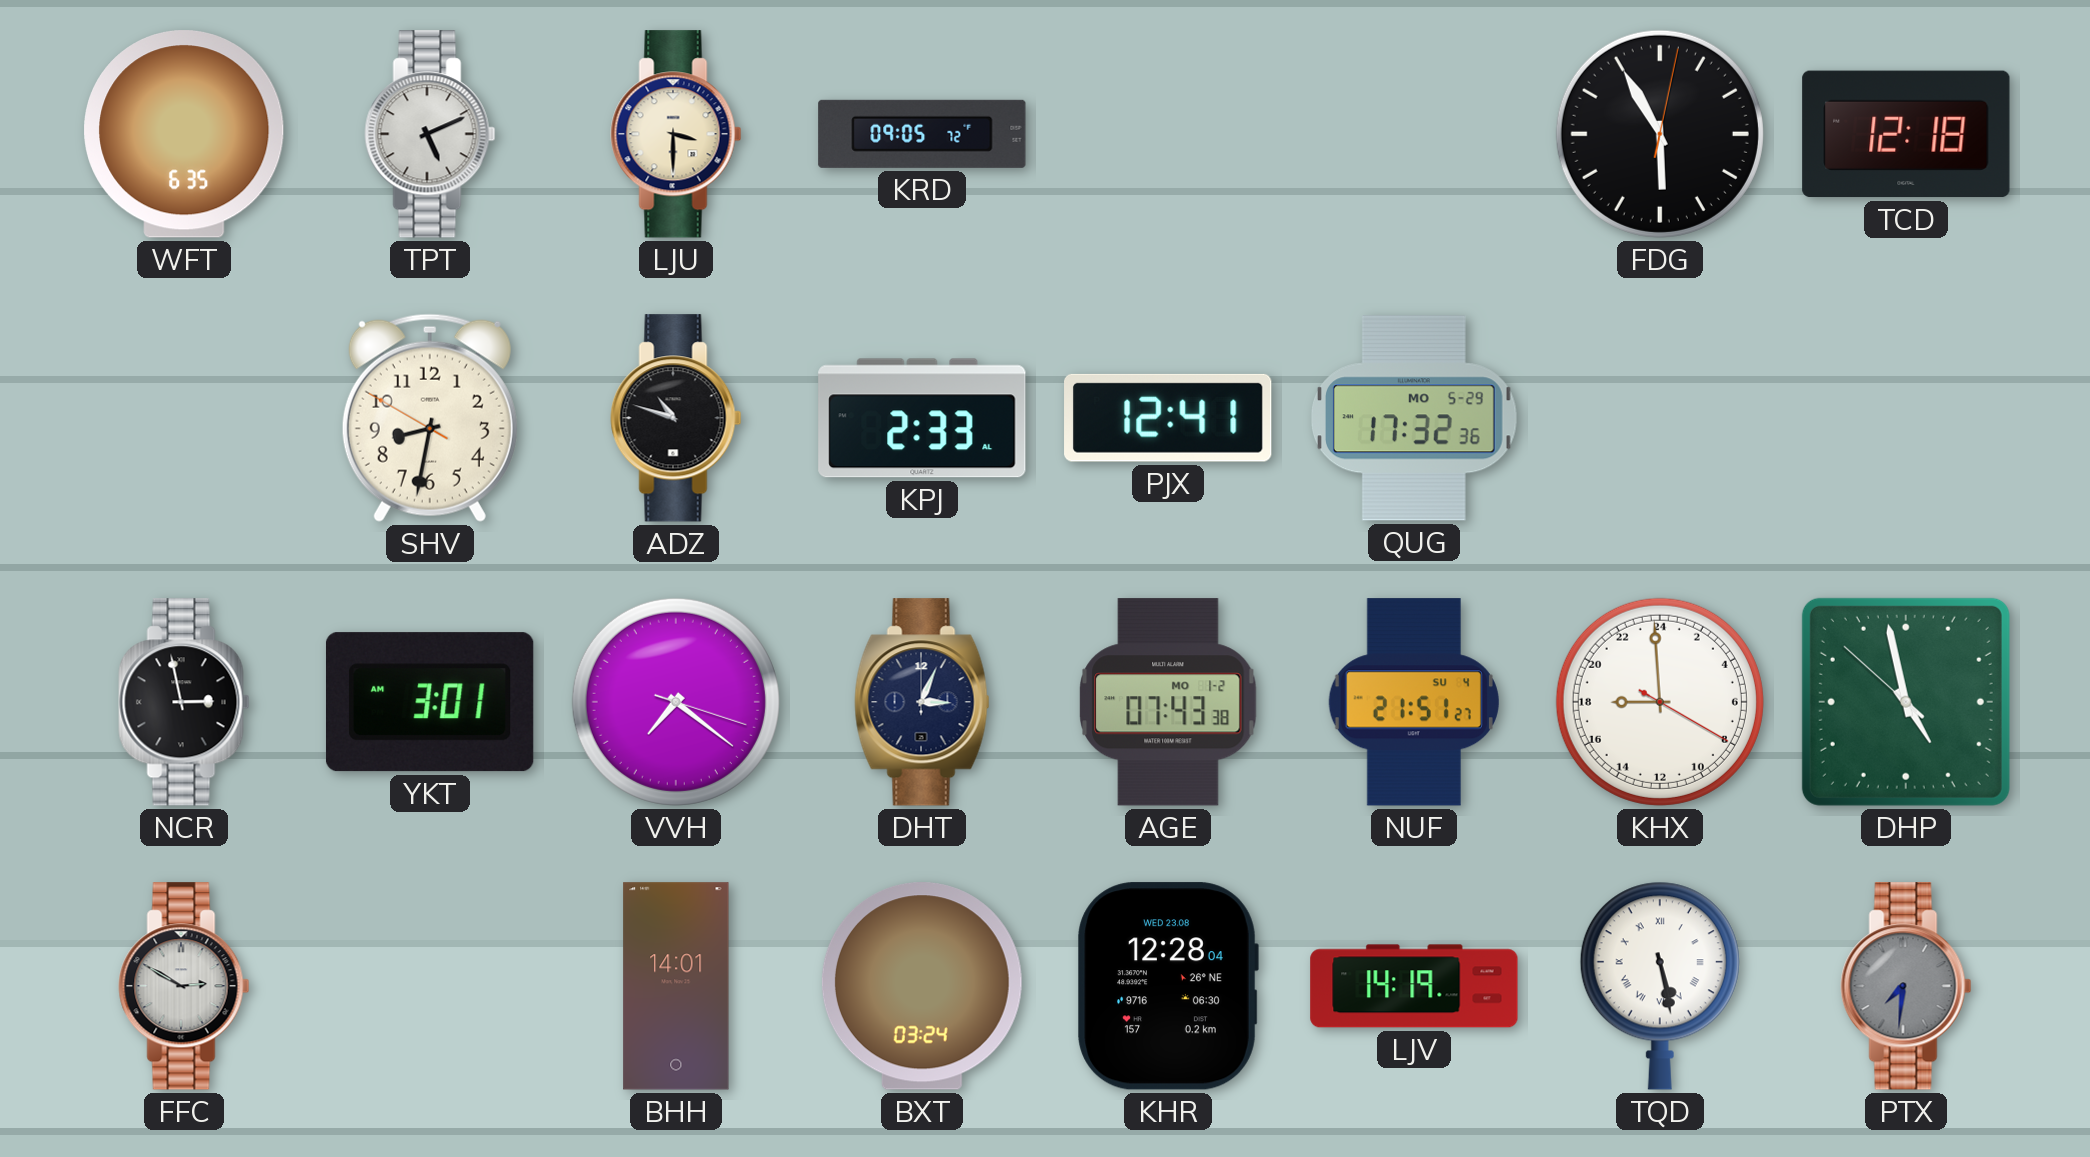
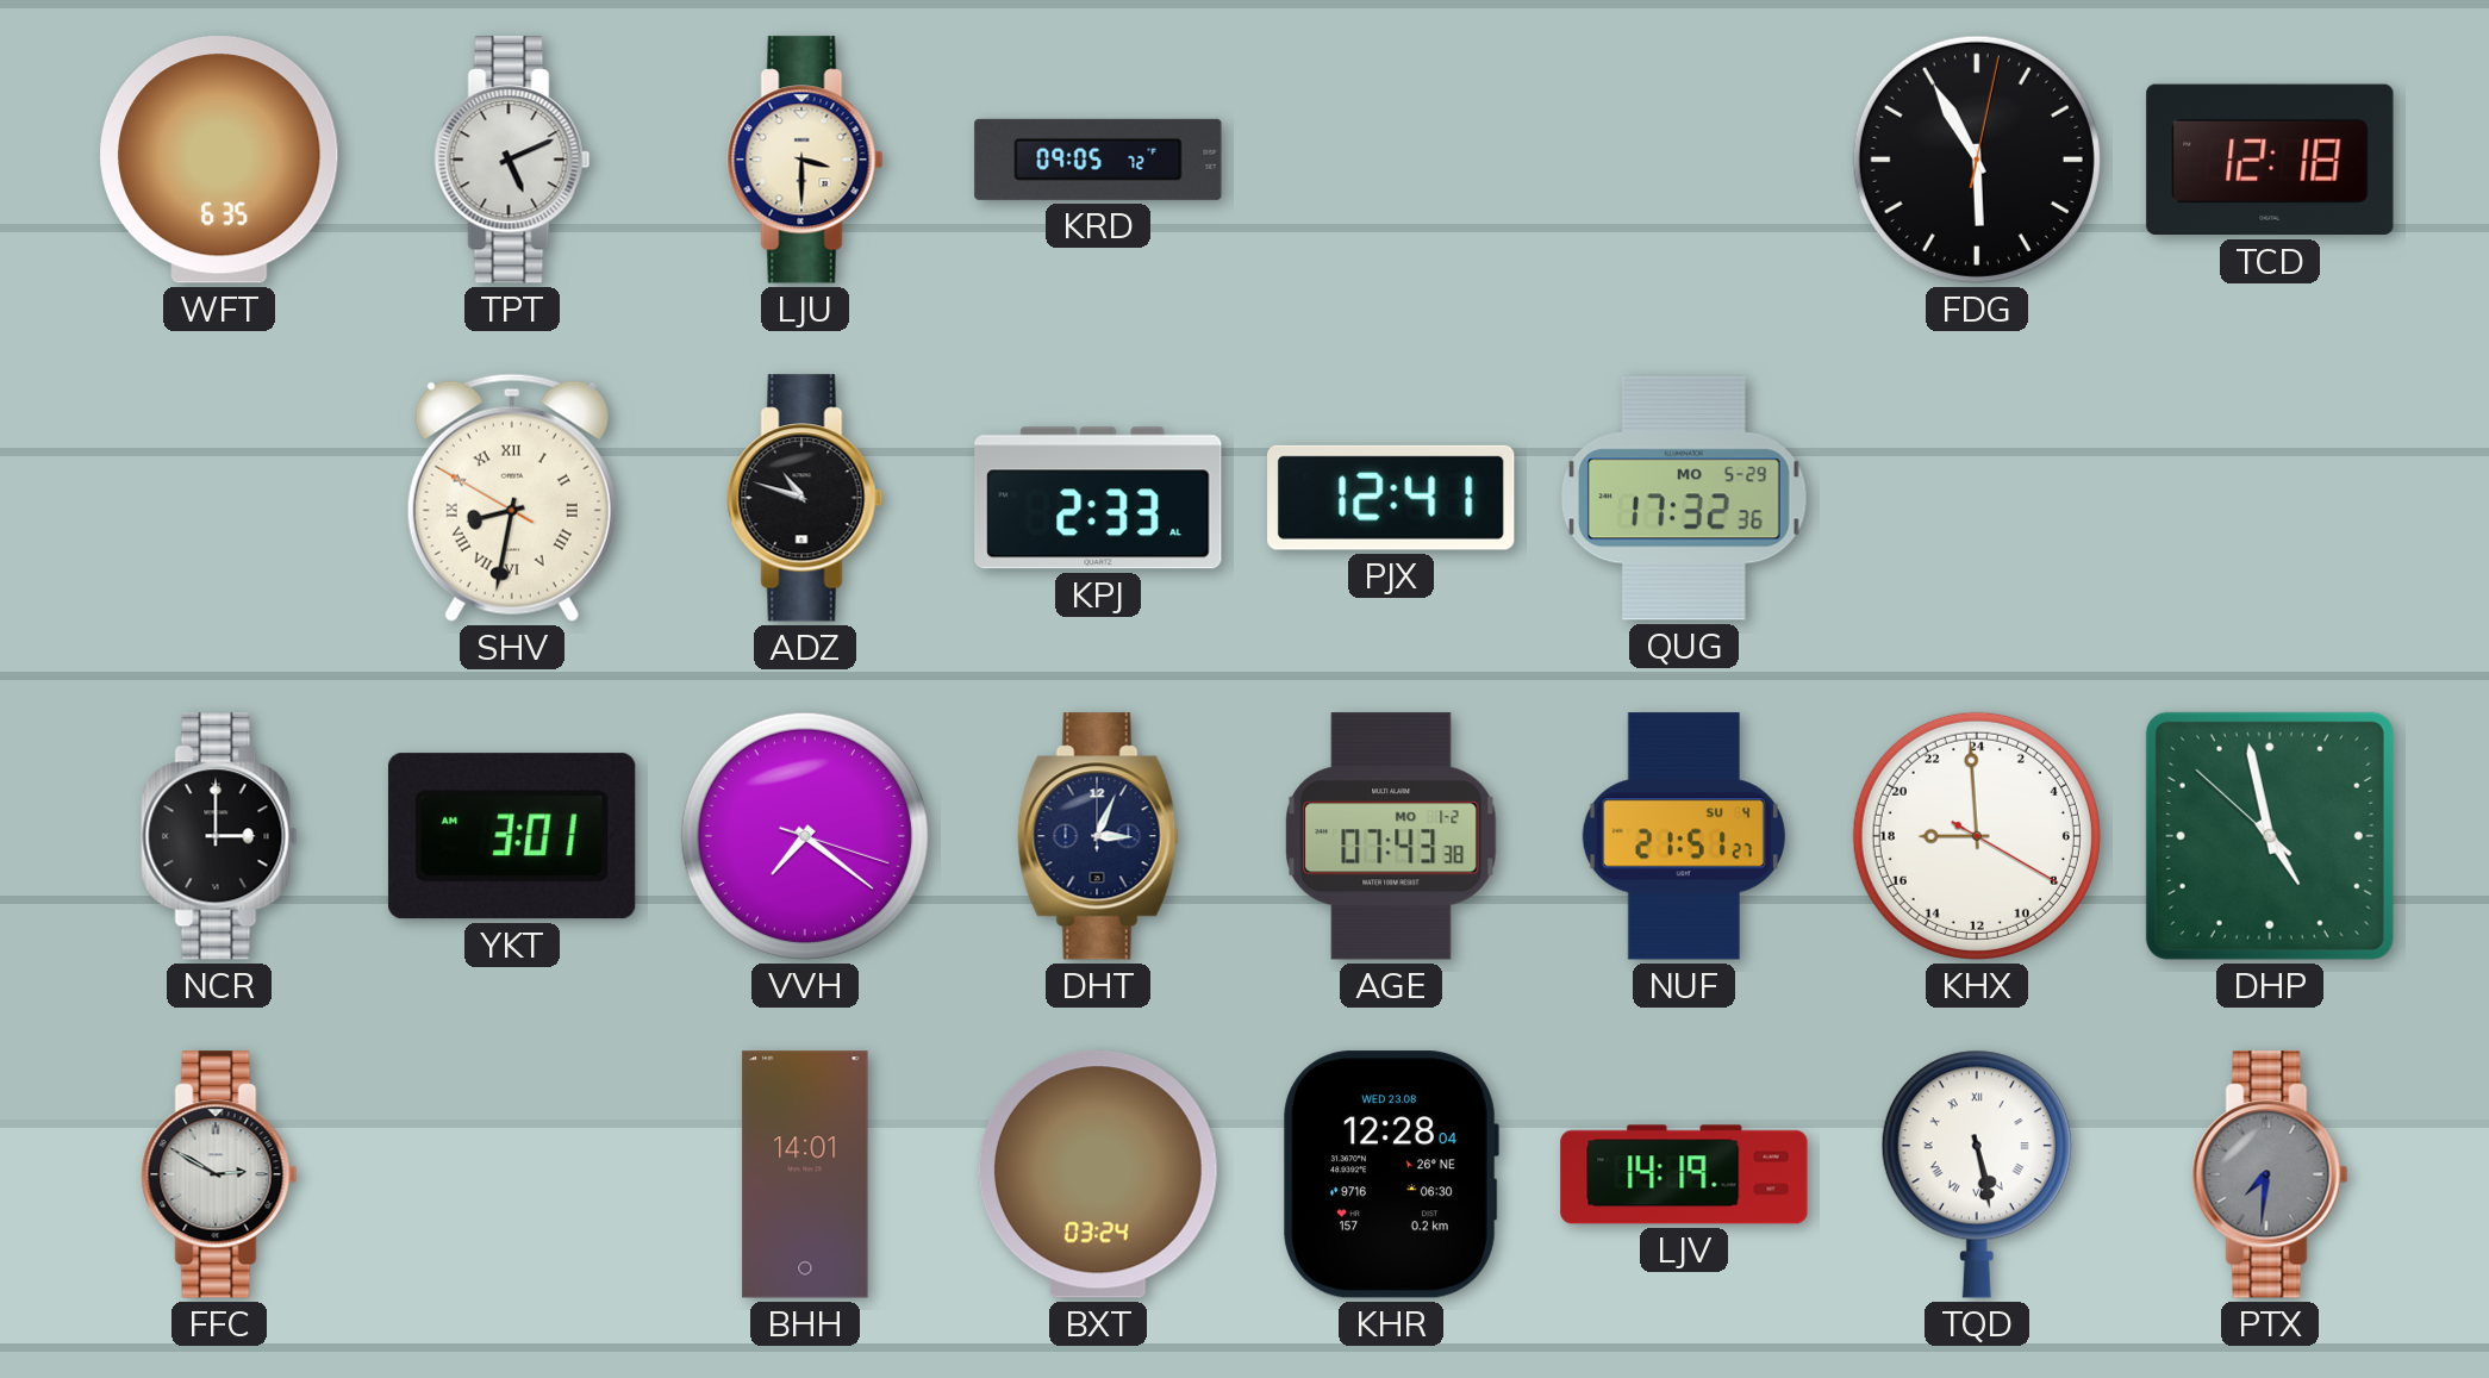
SHV numerals: Arabic -> Roman
NCR: 2:58 -> 3:00
